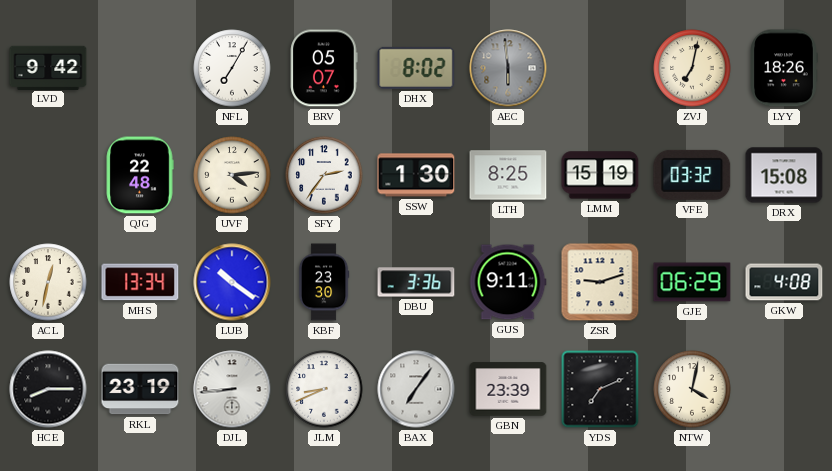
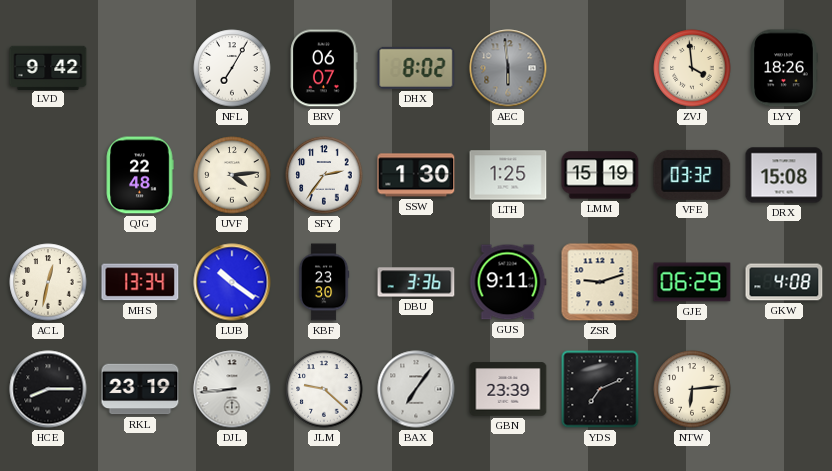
BRV: 05:07 -> 06:07
ZVJ: 7:02 -> 3:59
LTH: 8:25 -> 1:25
JLM: 8:41 -> 9:22
NTW: 4:02 -> 6:14
